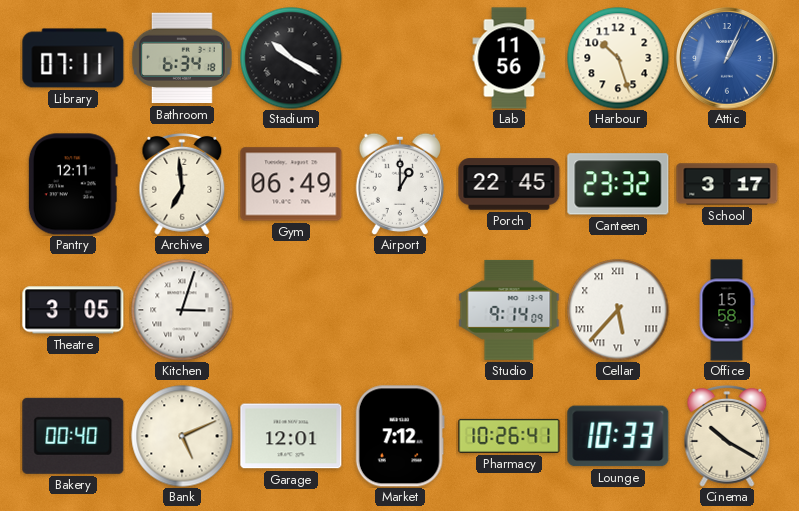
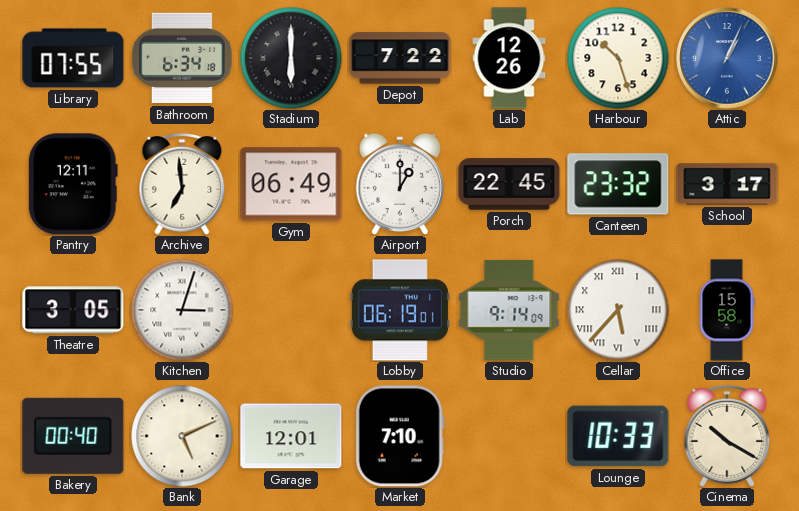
Library: 07:11 -> 07:55
Stadium: 10:20 -> 6:00
Depot: none -> 7:22
Lab: 11:56 -> 12:26
Lobby: none -> 06:19
Market: 7:12 -> 7:10
Pharmacy: 10:26 -> none
